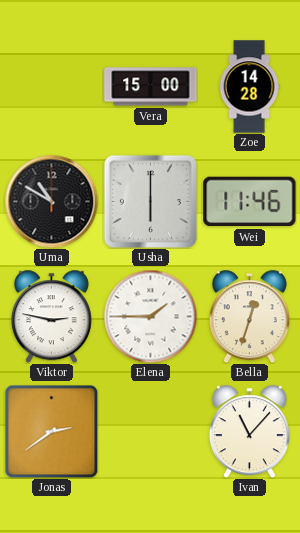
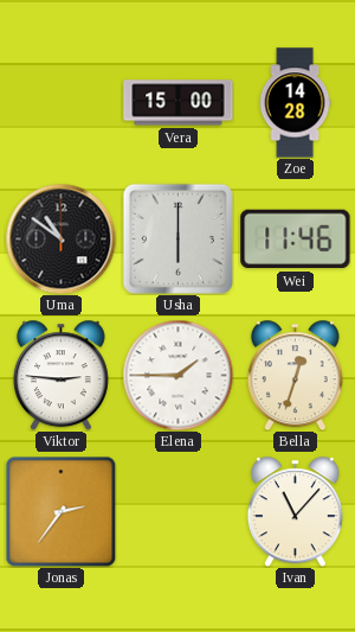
Uma: 10:50 -> 10:51
Viktor: 2:47 -> 2:46
Jonas: 2:39 -> 2:36
